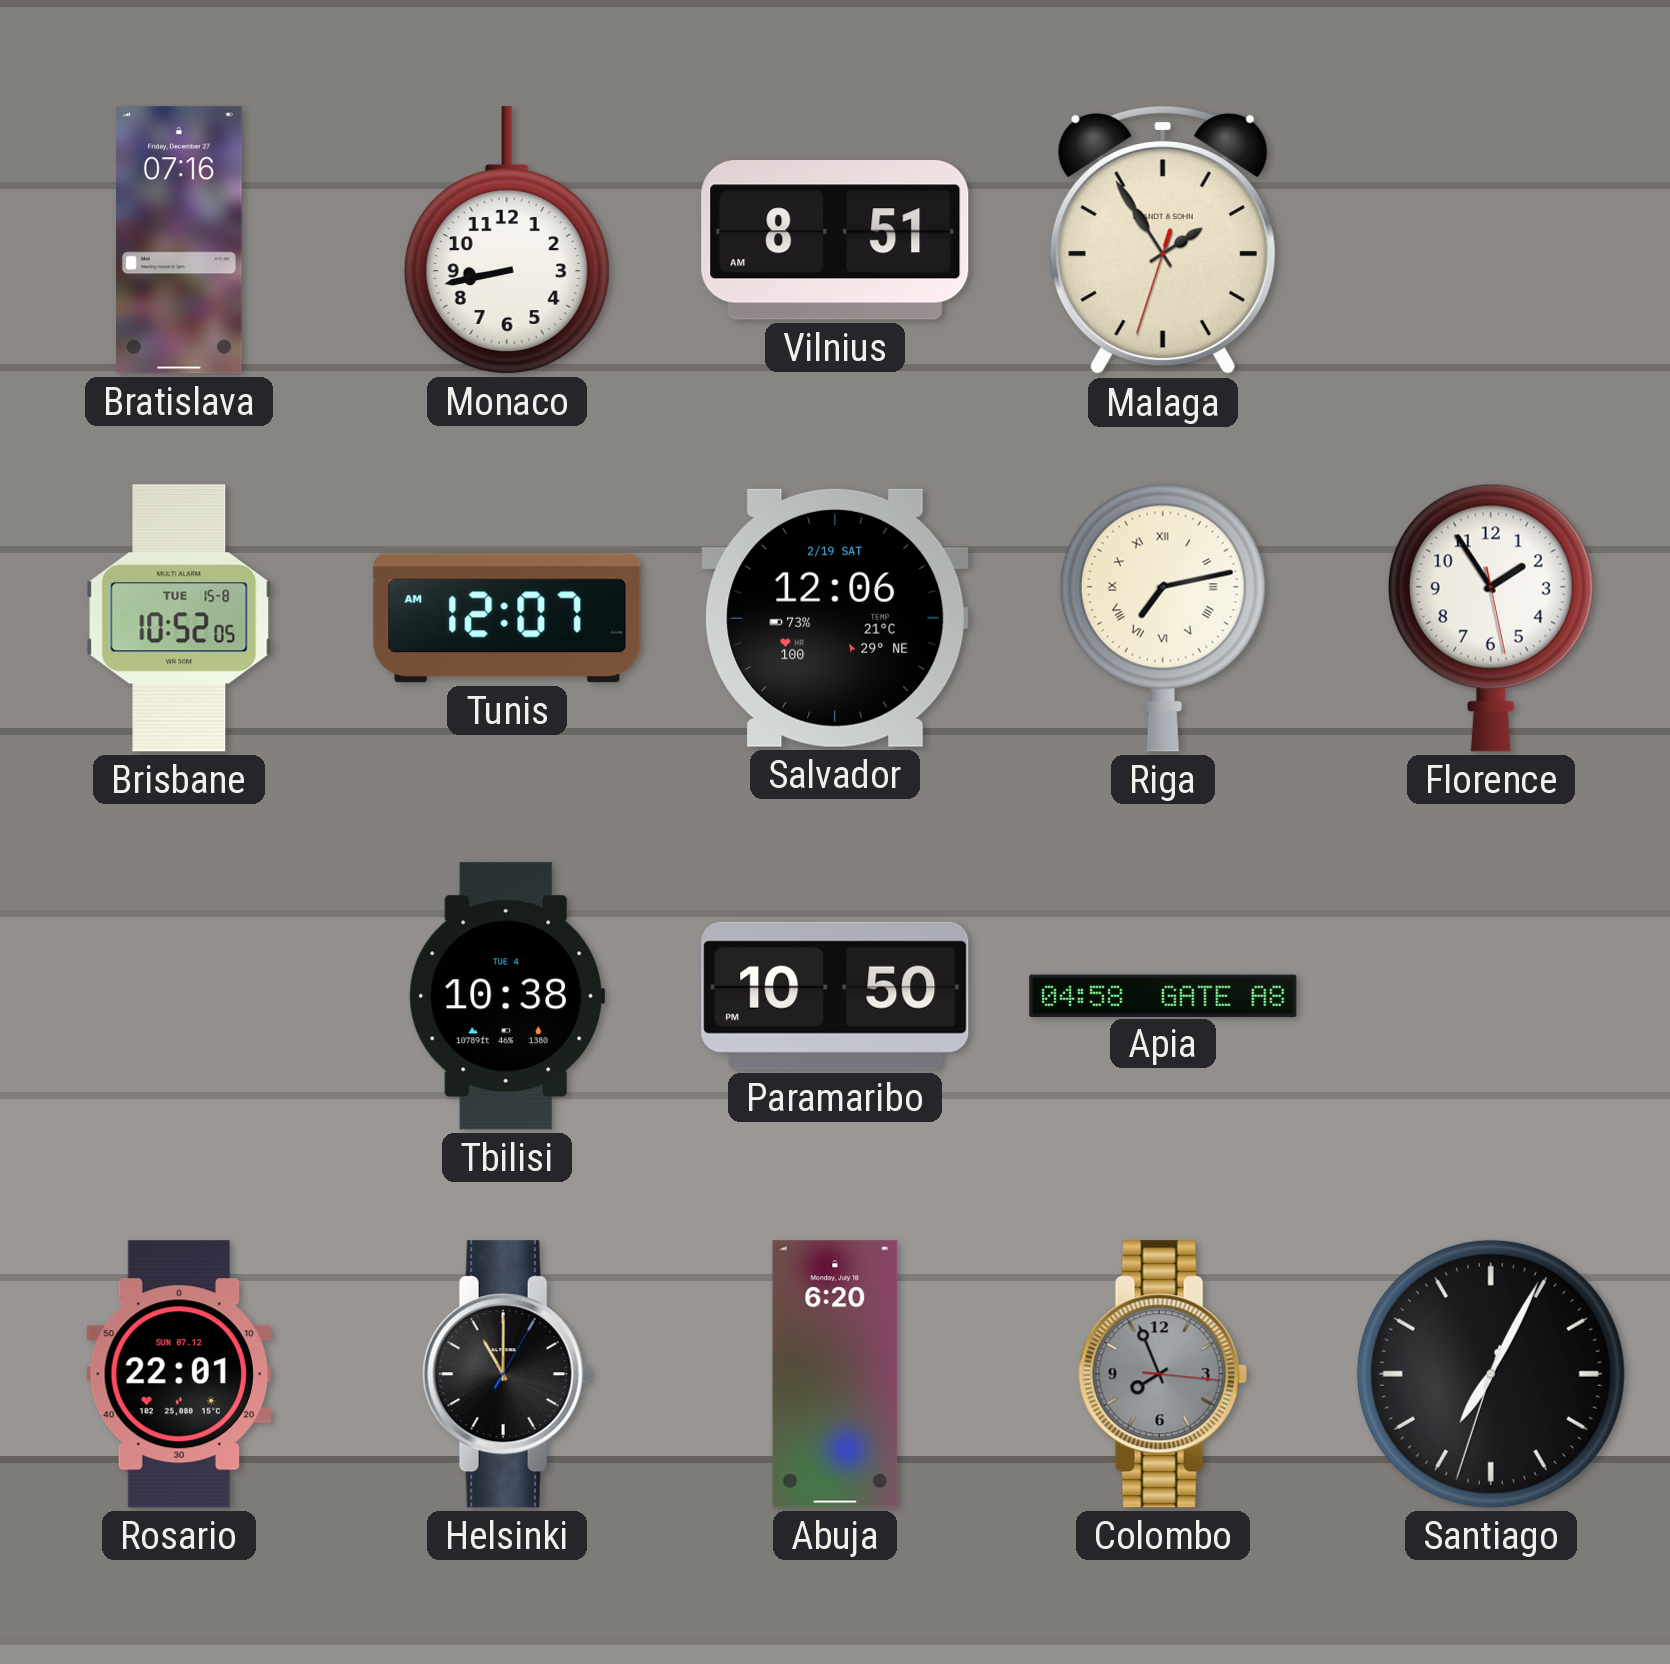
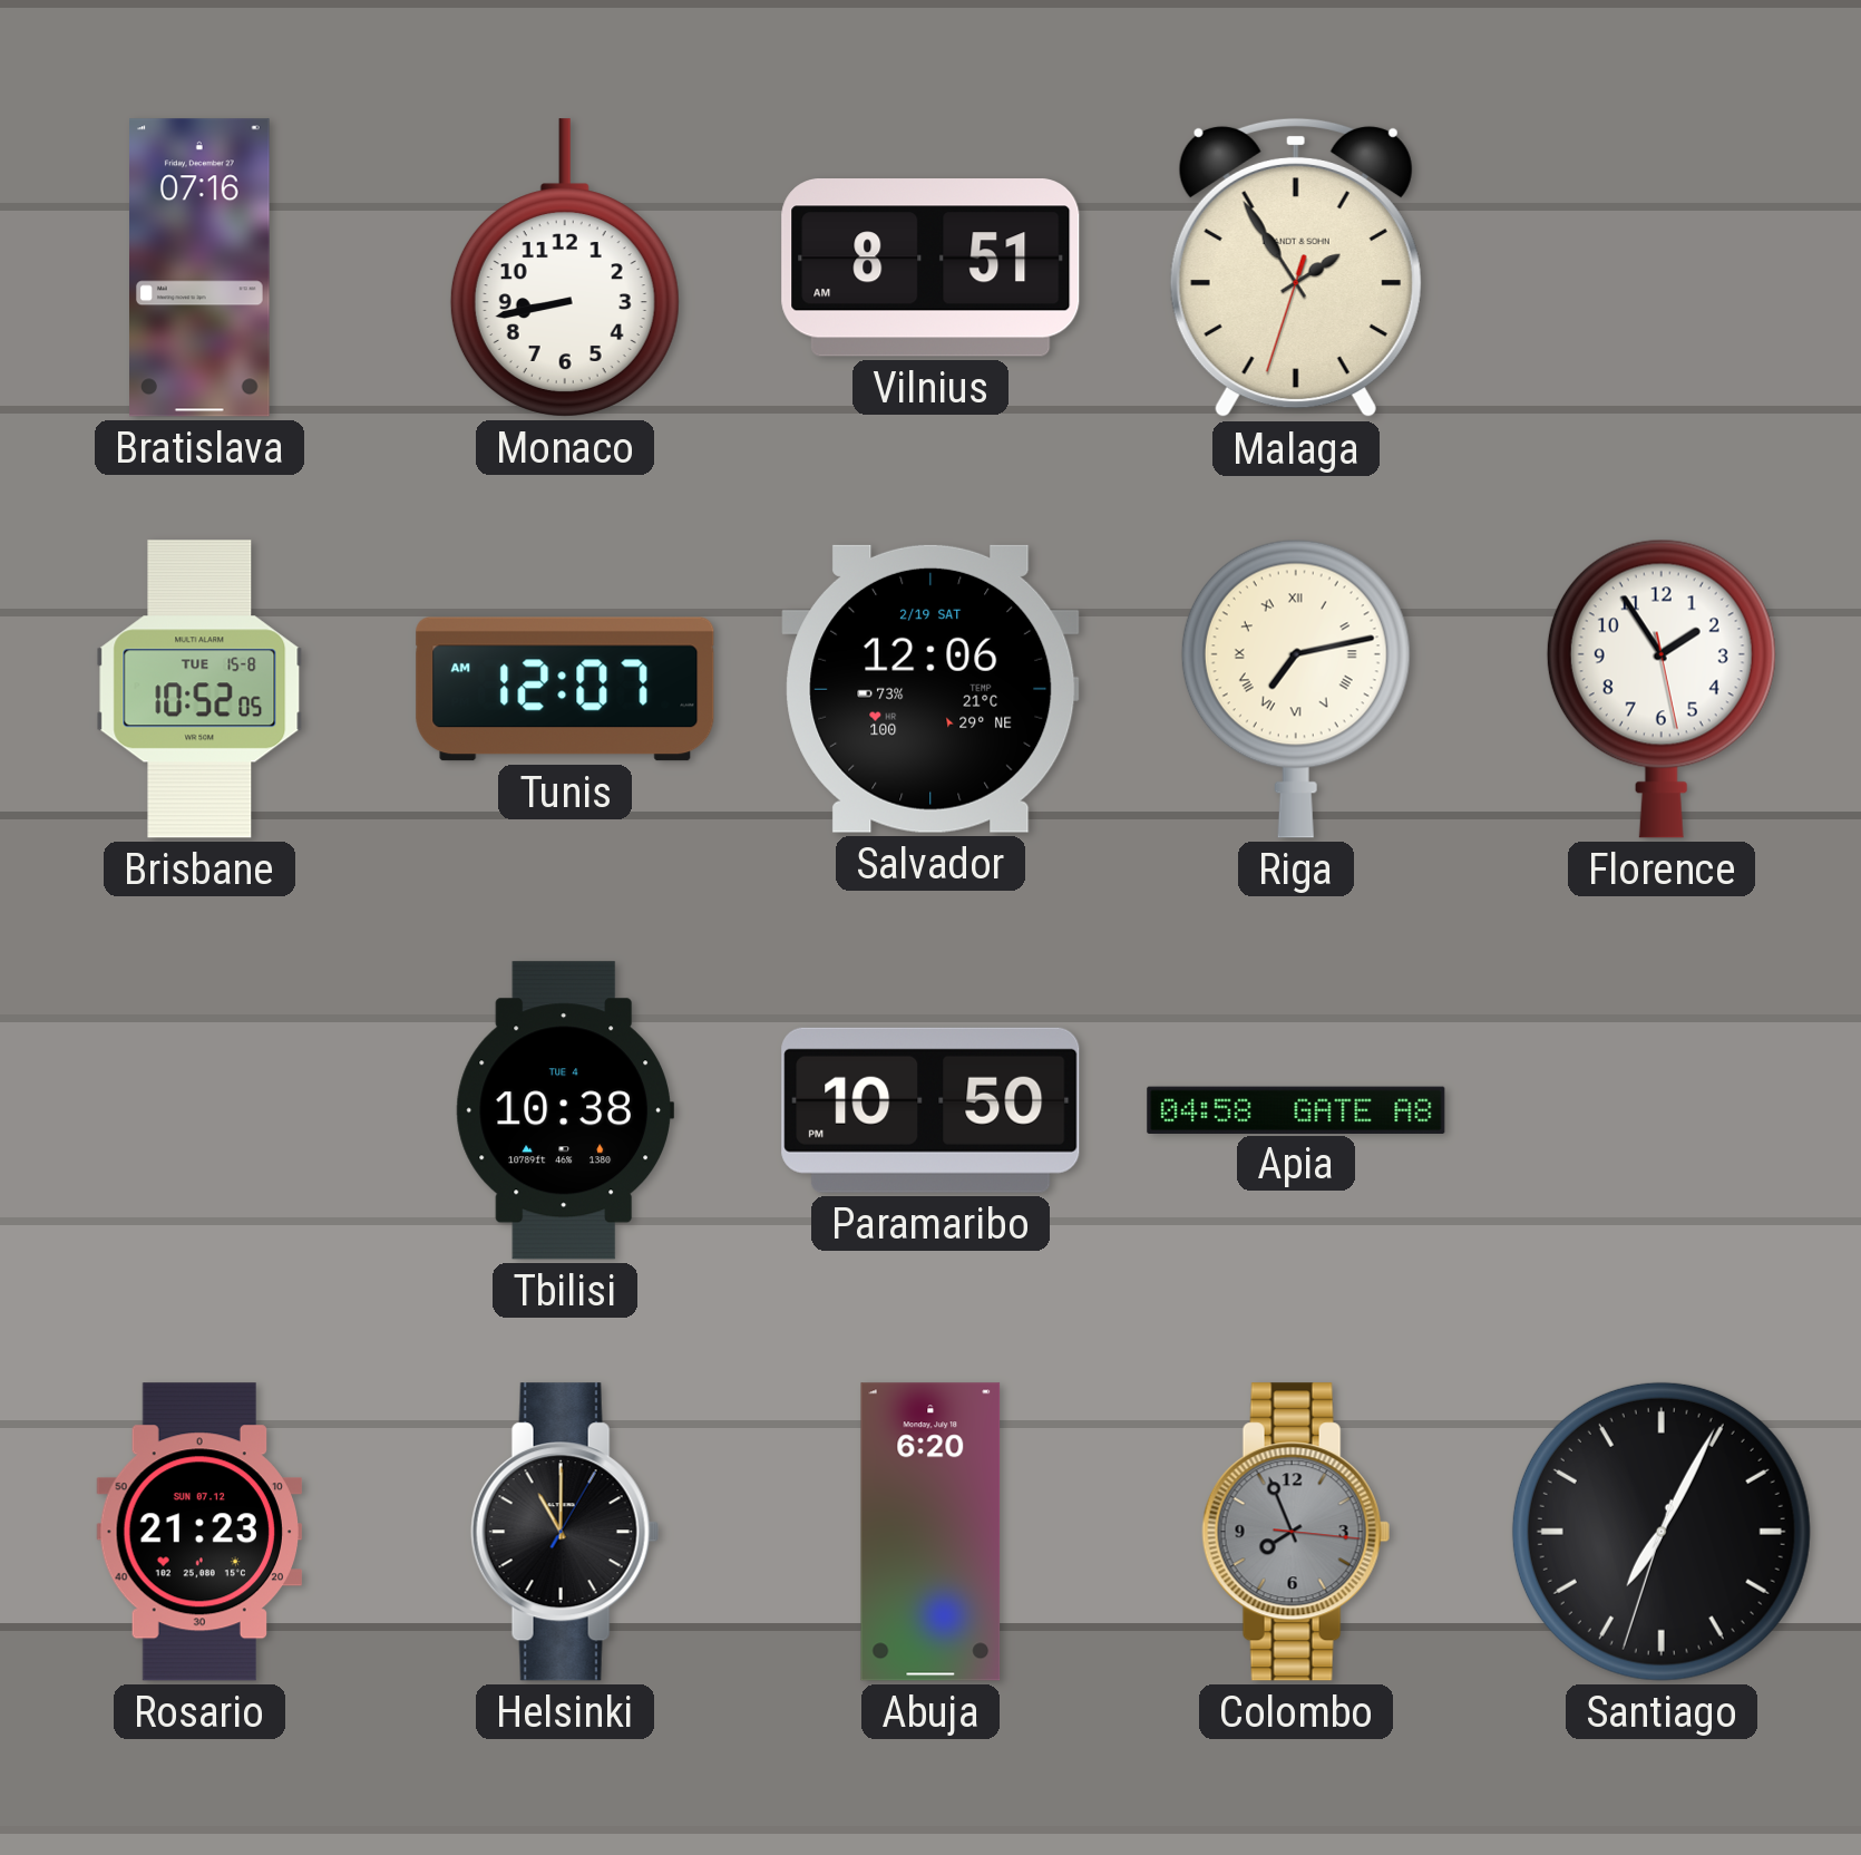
Rosario: 22:01 -> 21:23
